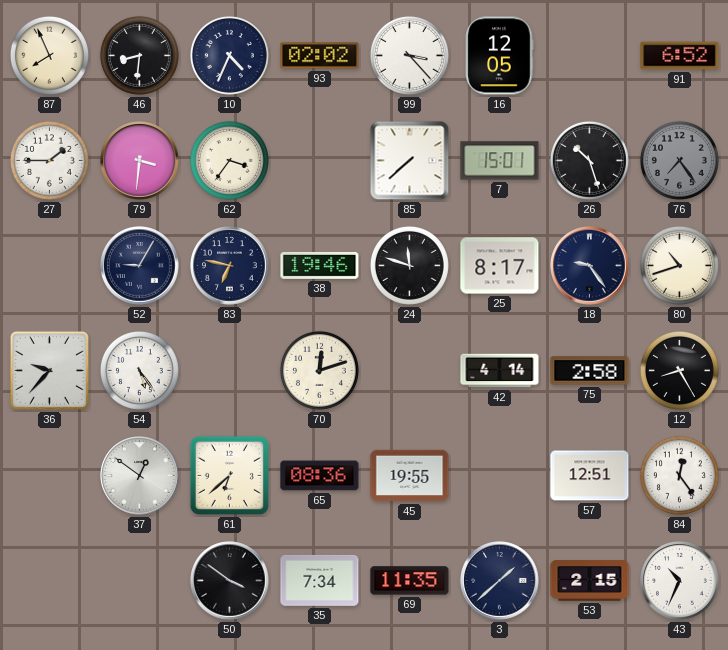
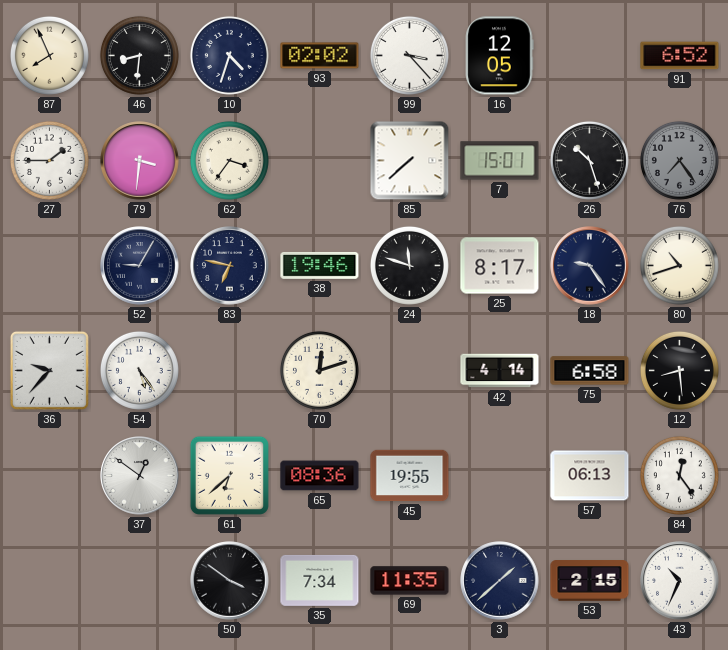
10: 4:34 -> 4:33
75: 2:58 -> 6:58
12: 8:25 -> 8:29
57: 12:51 -> 06:13
